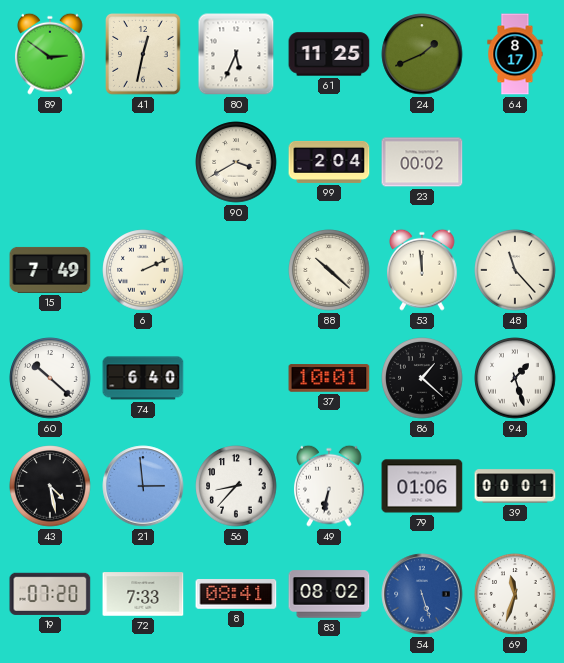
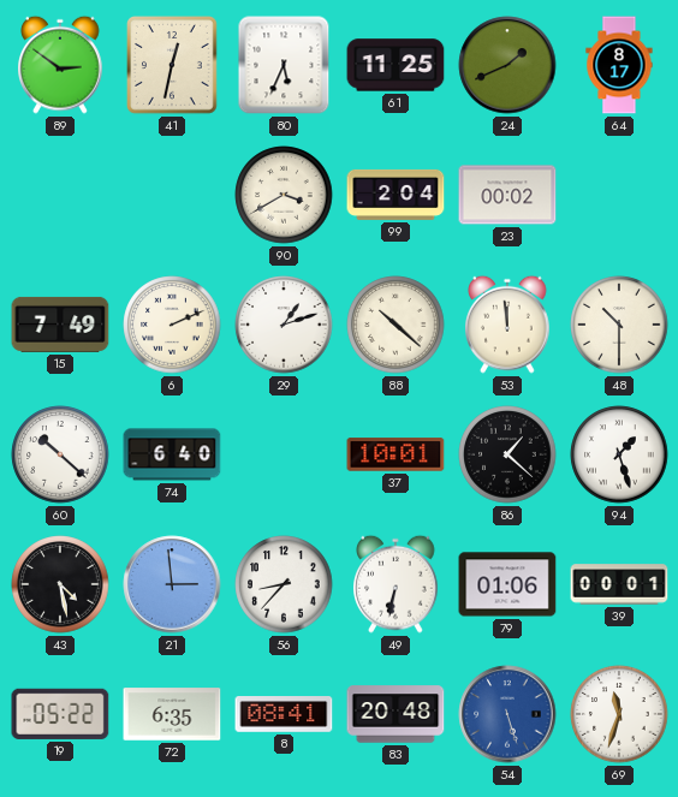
29: none -> 1:12
48: 11:23 -> 10:30
19: 07:20 -> 05:22
72: 7:33 -> 6:35
83: 08:02 -> 20:48
